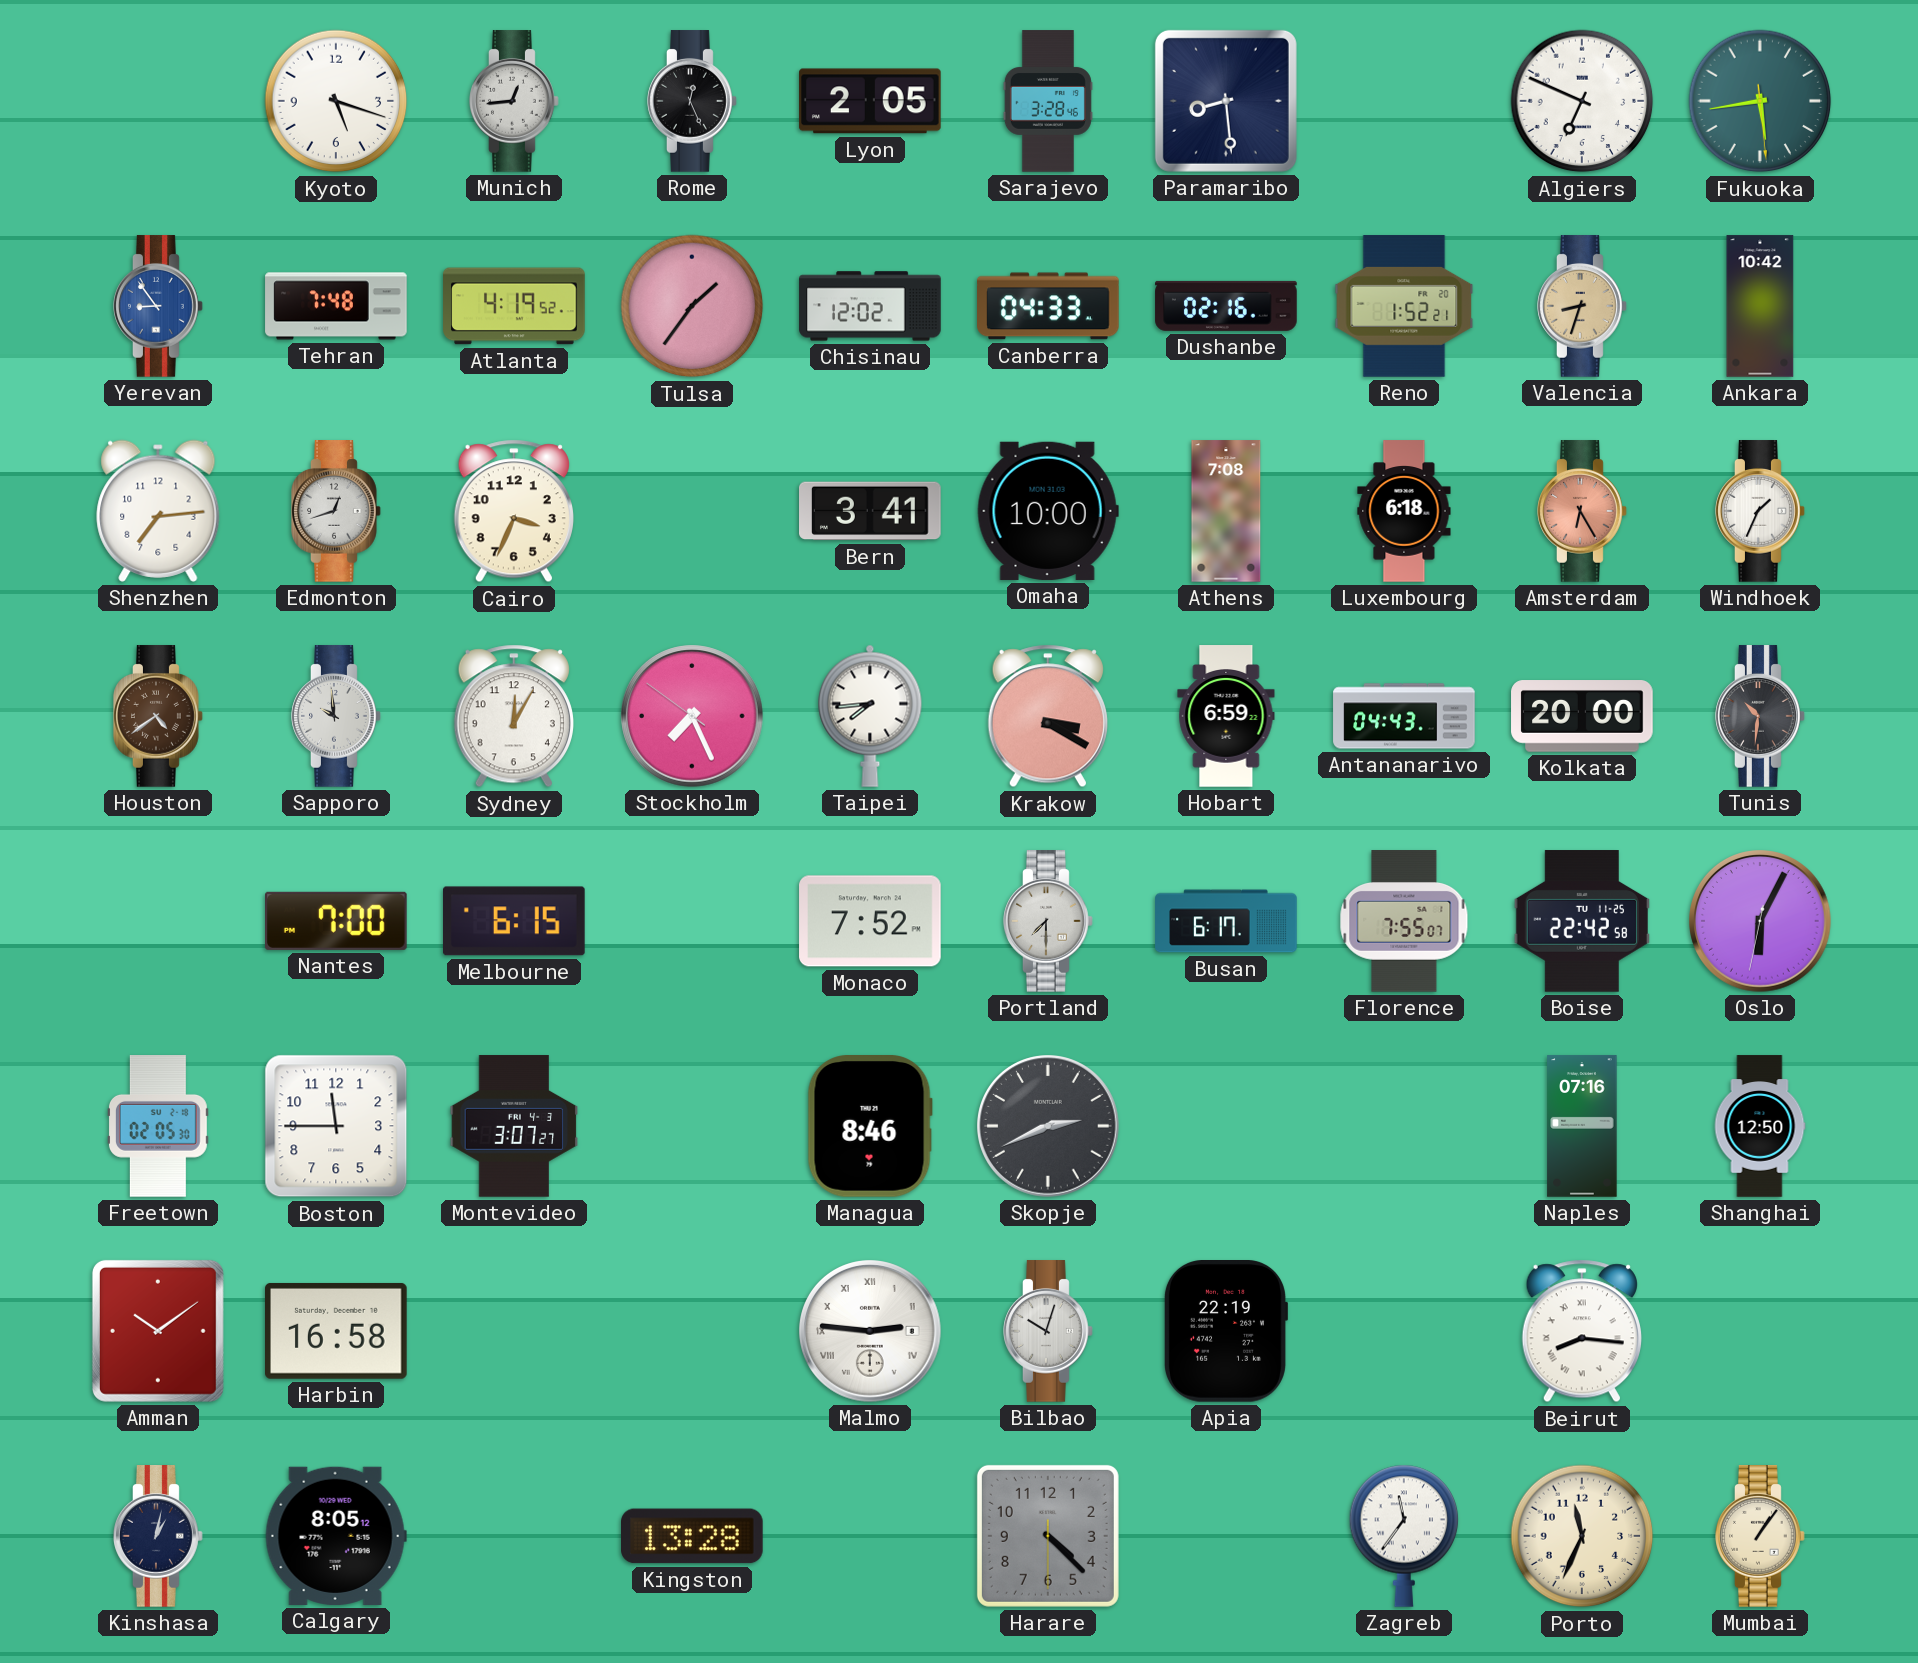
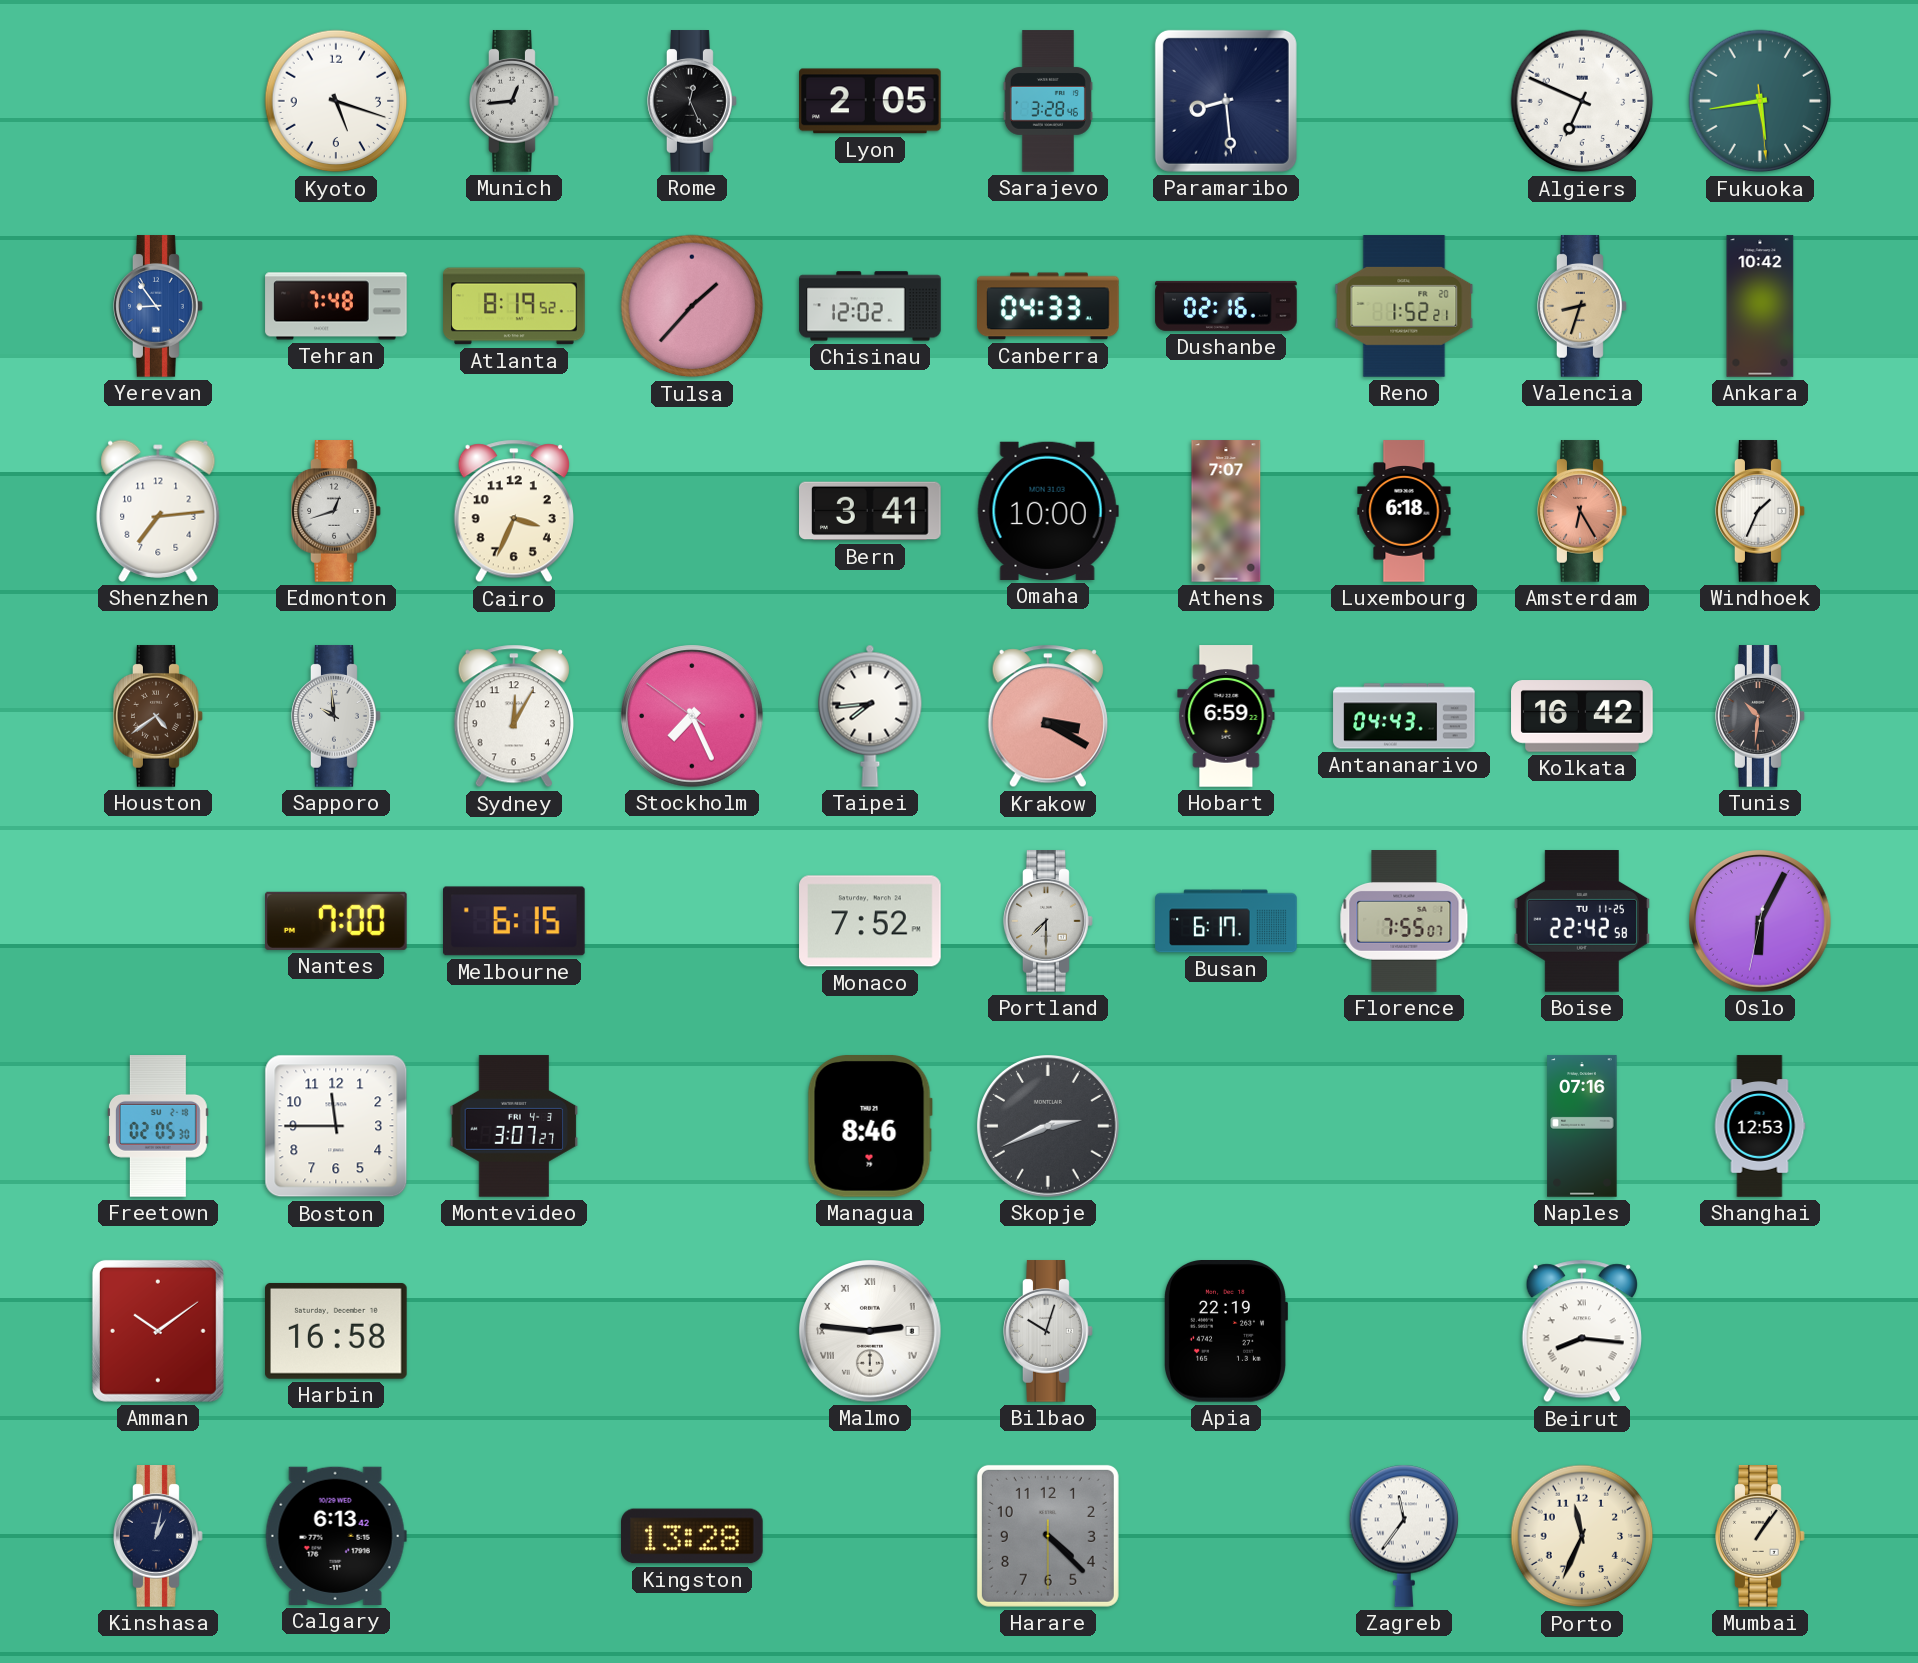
Atlanta: 4:19 -> 8:19
Tulsa: 1:36 -> 1:37
Athens: 7:08 -> 7:07
Kolkata: 20:00 -> 16:42
Shanghai: 12:50 -> 12:53
Calgary: 8:05 -> 6:13
